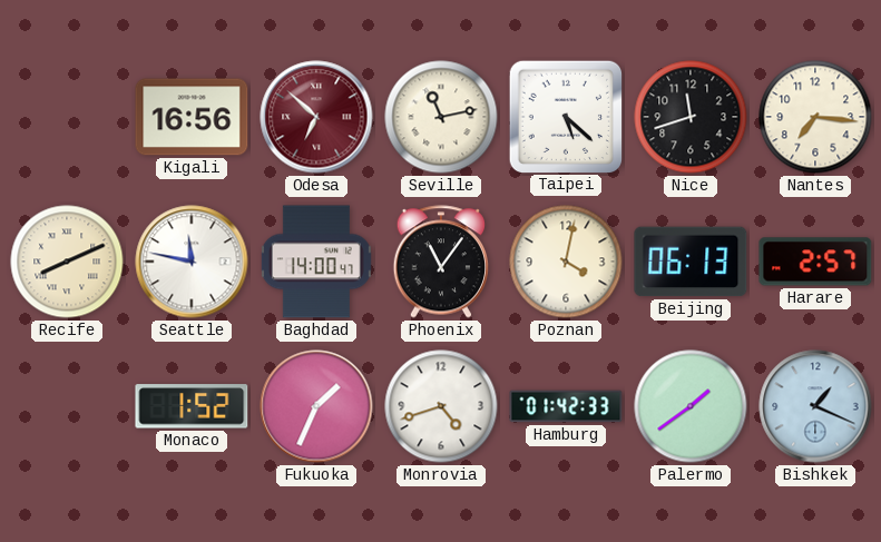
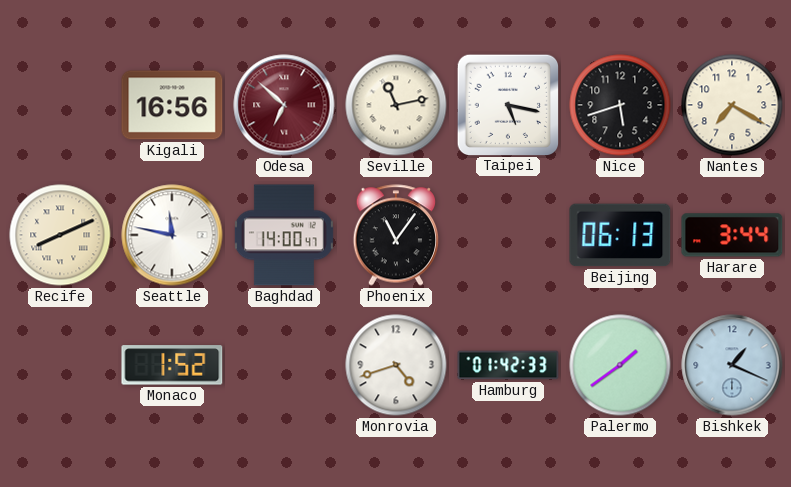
Taipei: 5:22 -> 5:17
Nice: 11:42 -> 5:42
Nantes: 7:16 -> 7:20
Poznan: 4:02 -> none
Harare: 2:57 -> 3:44
Fukuoka: 1:34 -> none
